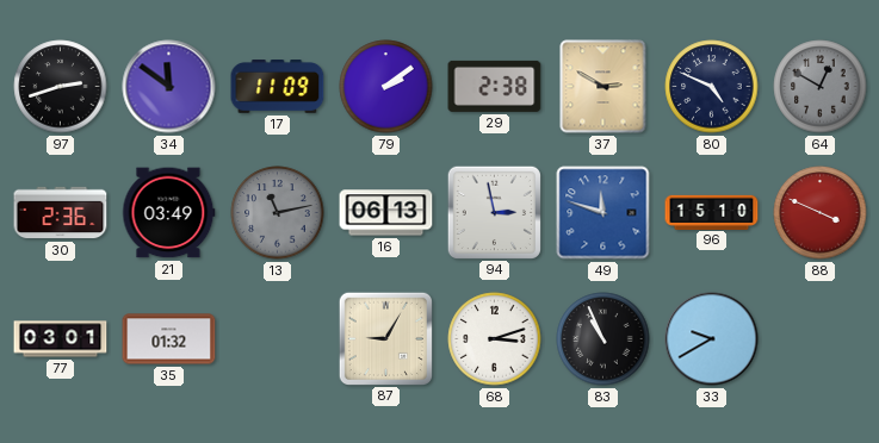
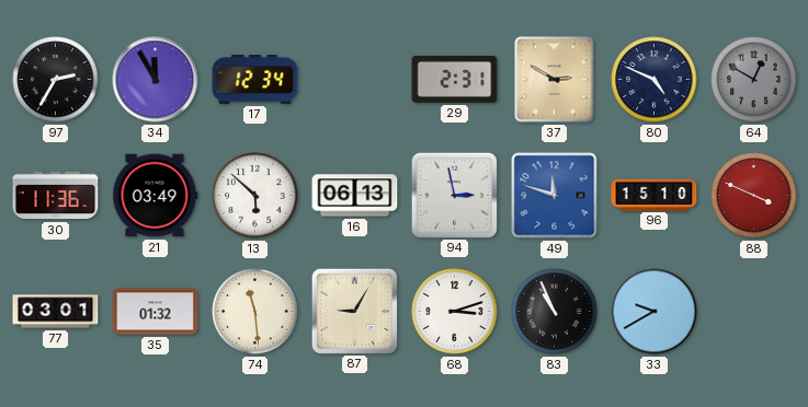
97: 2:42 -> 2:35
34: 11:51 -> 11:55
17: 11:09 -> 12:34
79: 2:09 -> none
29: 2:38 -> 2:31
30: 2:36 -> 11:36
13: 11:13 -> 5:52
13 dial: grey -> white
74: none -> 11:29
